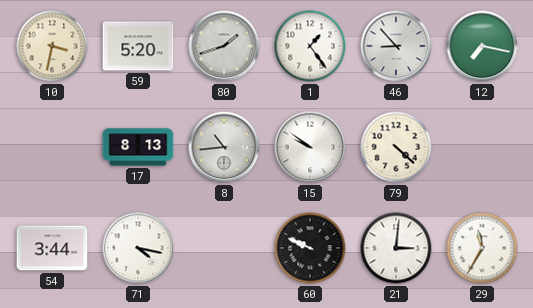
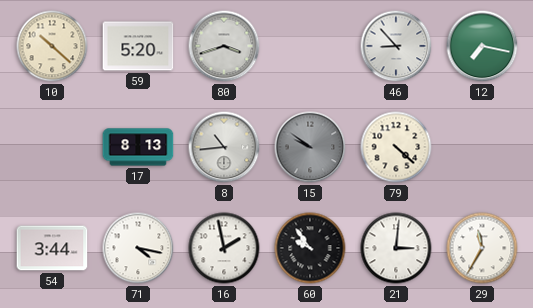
10: 3:32 -> 10:22
80: 1:42 -> 3:42
1: 1:24 -> none
15 dial: white -> grey
16: none -> 1:58
60: 9:49 -> 9:54
